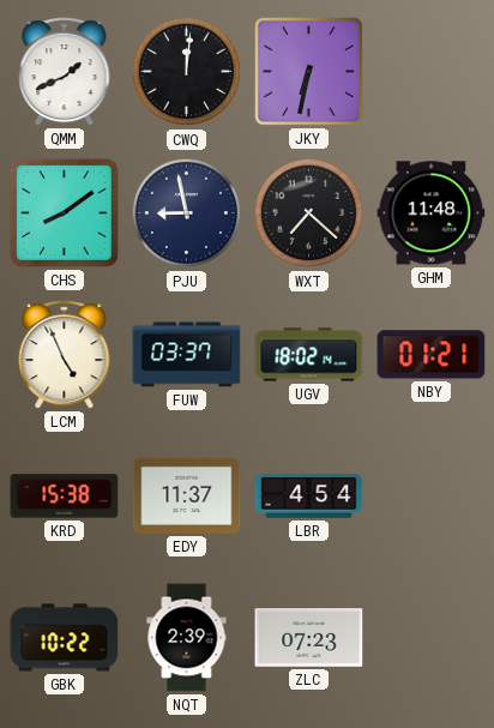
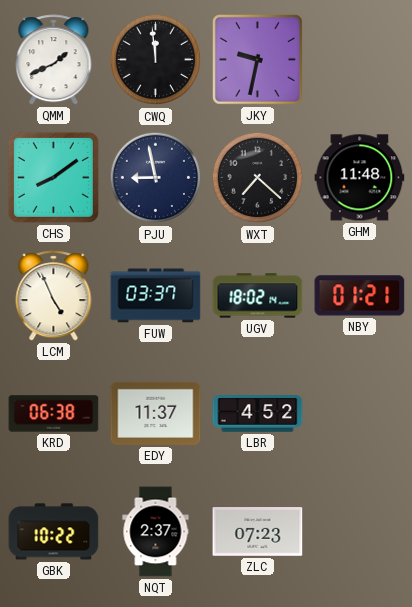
CWQ: 12:01 -> 11:59
JKY: 6:32 -> 9:32
KRD: 15:38 -> 06:38
LBR: 4:54 -> 4:52
NQT: 2:39 -> 2:37
